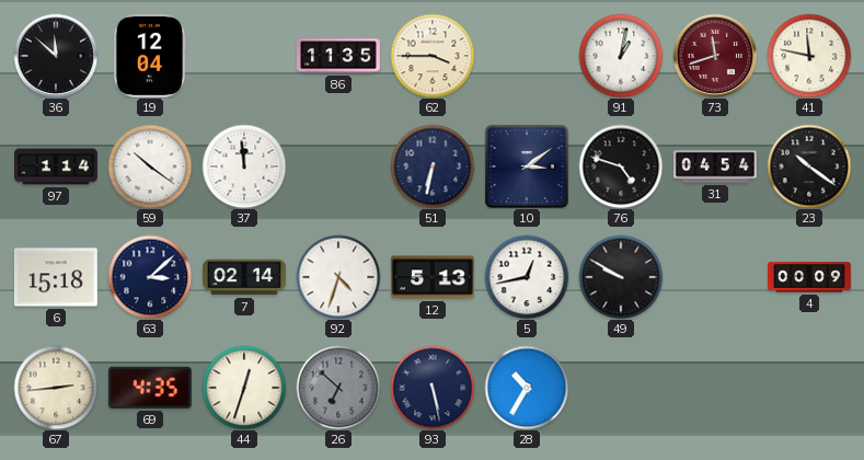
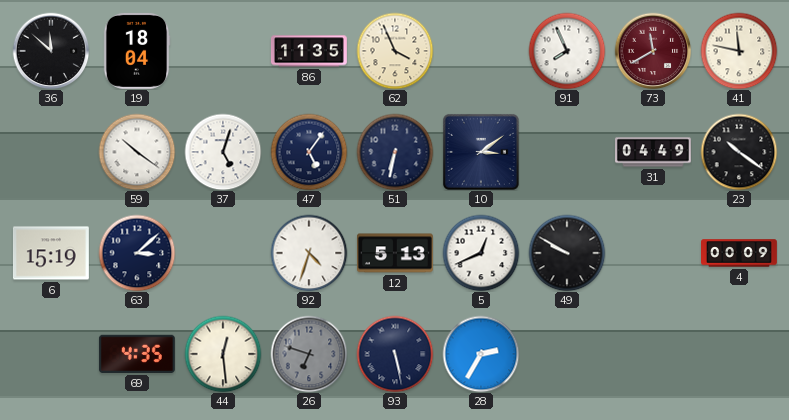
19: 12:04 -> 18:04
62: 3:45 -> 3:56
91: 1:02 -> 7:56
73: 11:42 -> 11:40
97: 1:14 -> none
37: 11:59 -> 5:03
47: none -> 5:06
76: 4:48 -> none
31: 04:54 -> 04:49
6: 15:18 -> 15:19
7: 02:14 -> none
5: 12:43 -> 12:41
67: 2:44 -> none
44: 12:33 -> 12:29
26: 6:52 -> 6:48
28: 10:35 -> 2:35
